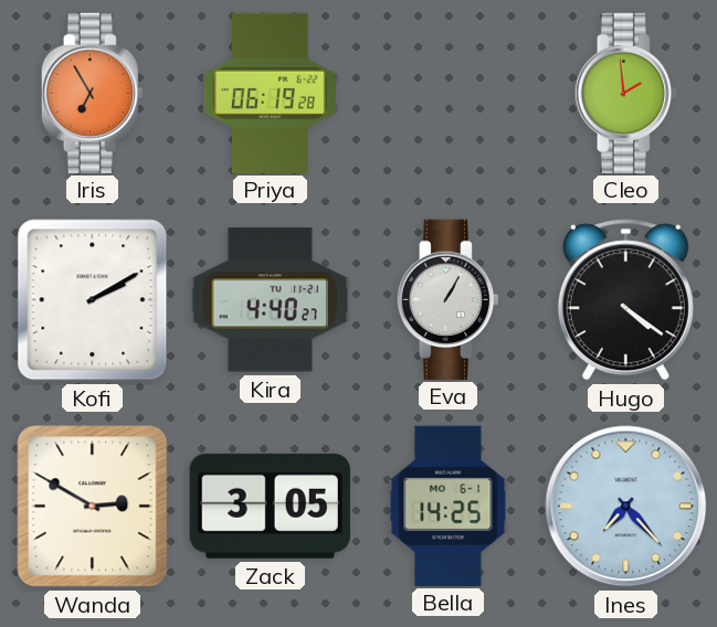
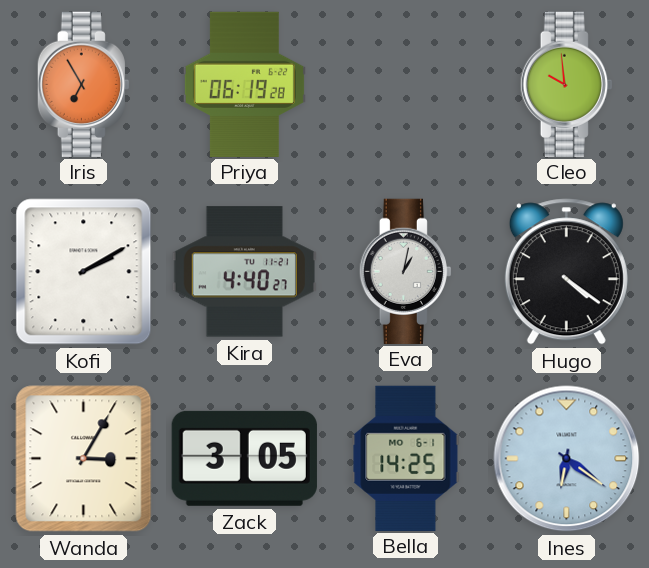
Cleo: 1:59 -> 9:59
Eva: 1:05 -> 1:02
Wanda: 2:50 -> 3:05
Ines: 7:23 -> 6:21
